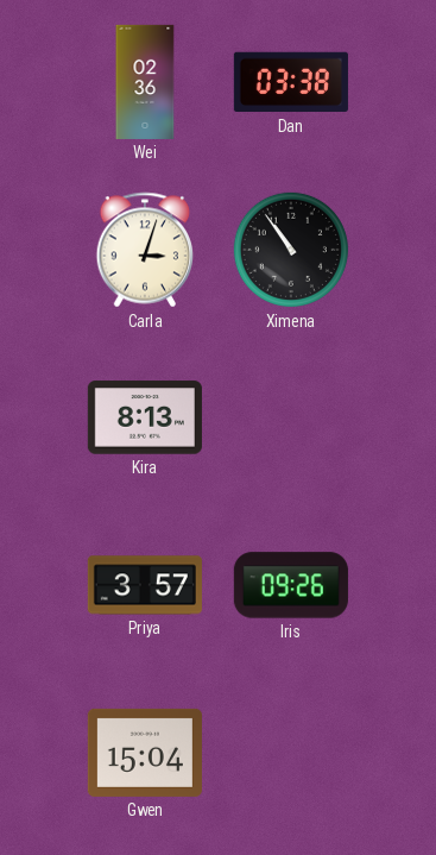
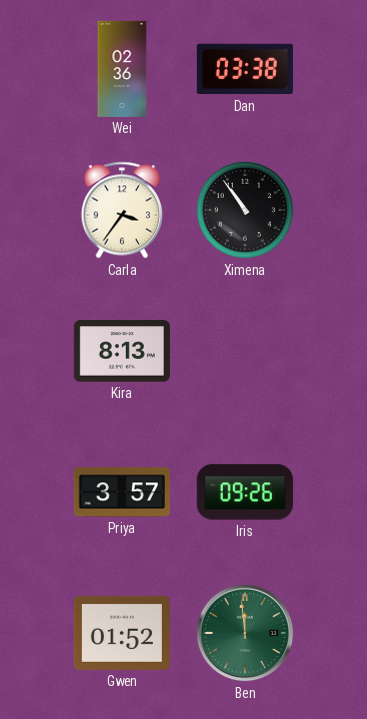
Carla: 3:03 -> 3:36
Gwen: 15:04 -> 01:52
Ben: none -> 11:59
